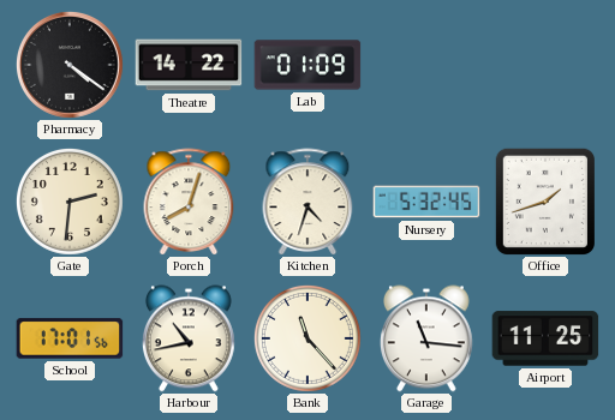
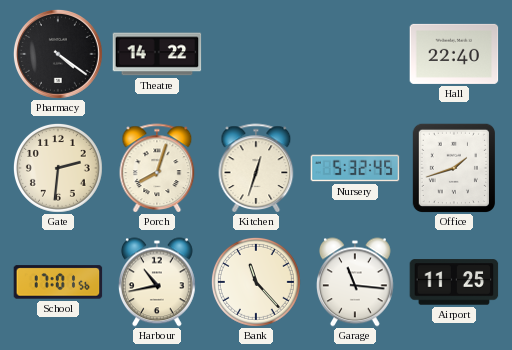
Lab: 01:09 -> none
Hall: none -> 22:40
Kitchen: 4:33 -> 12:33
